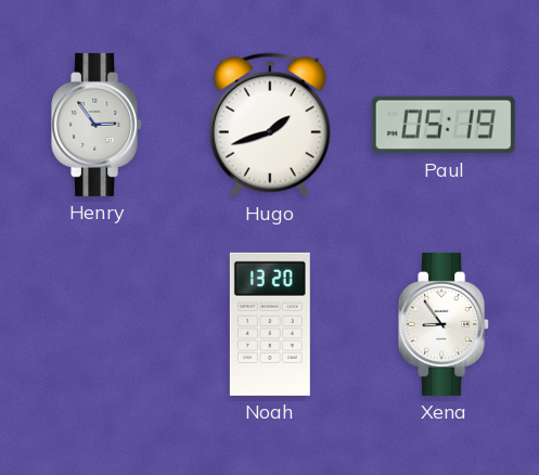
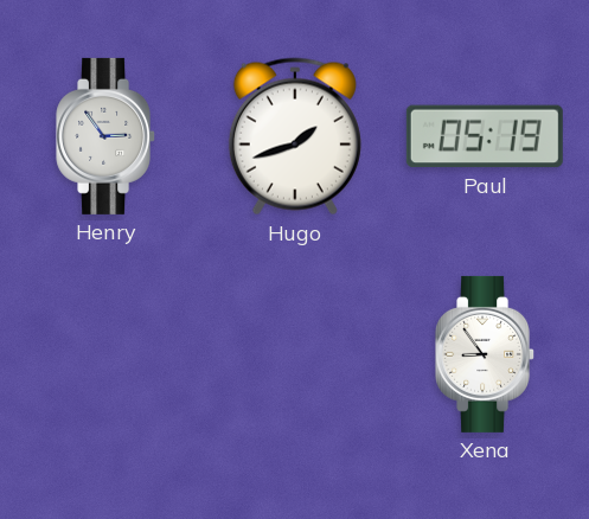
Noah: 13:20 -> none
